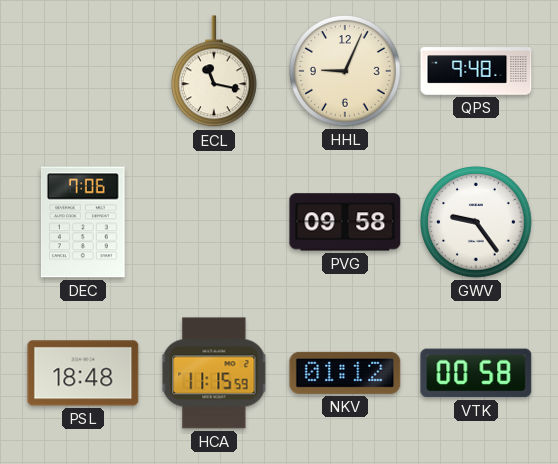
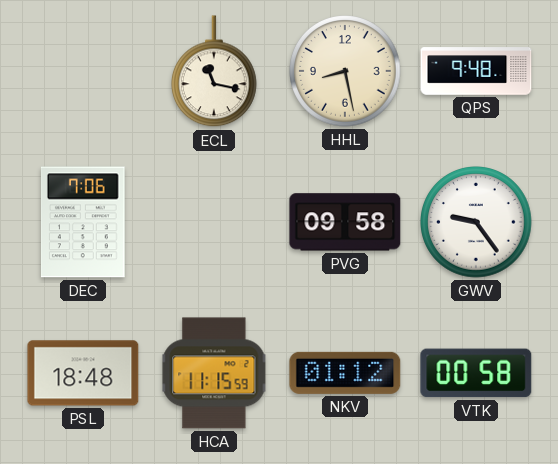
HHL: 9:04 -> 8:28
